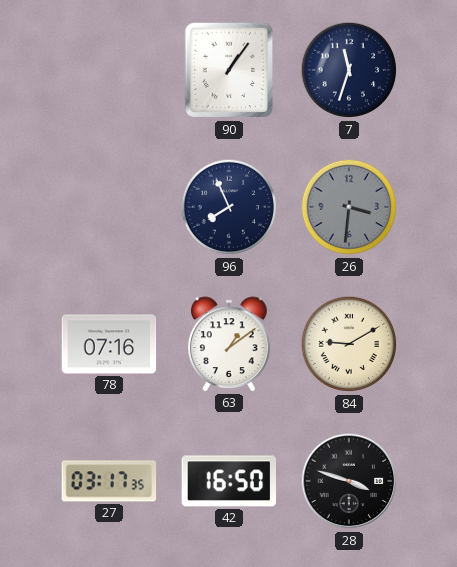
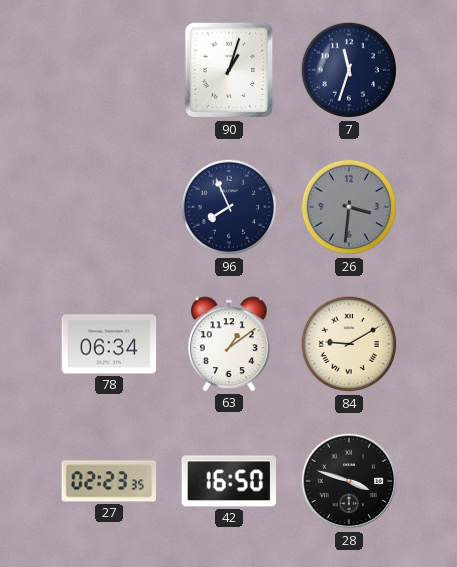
90: 1:06 -> 1:03
78: 07:16 -> 06:34
27: 03:17 -> 02:23
